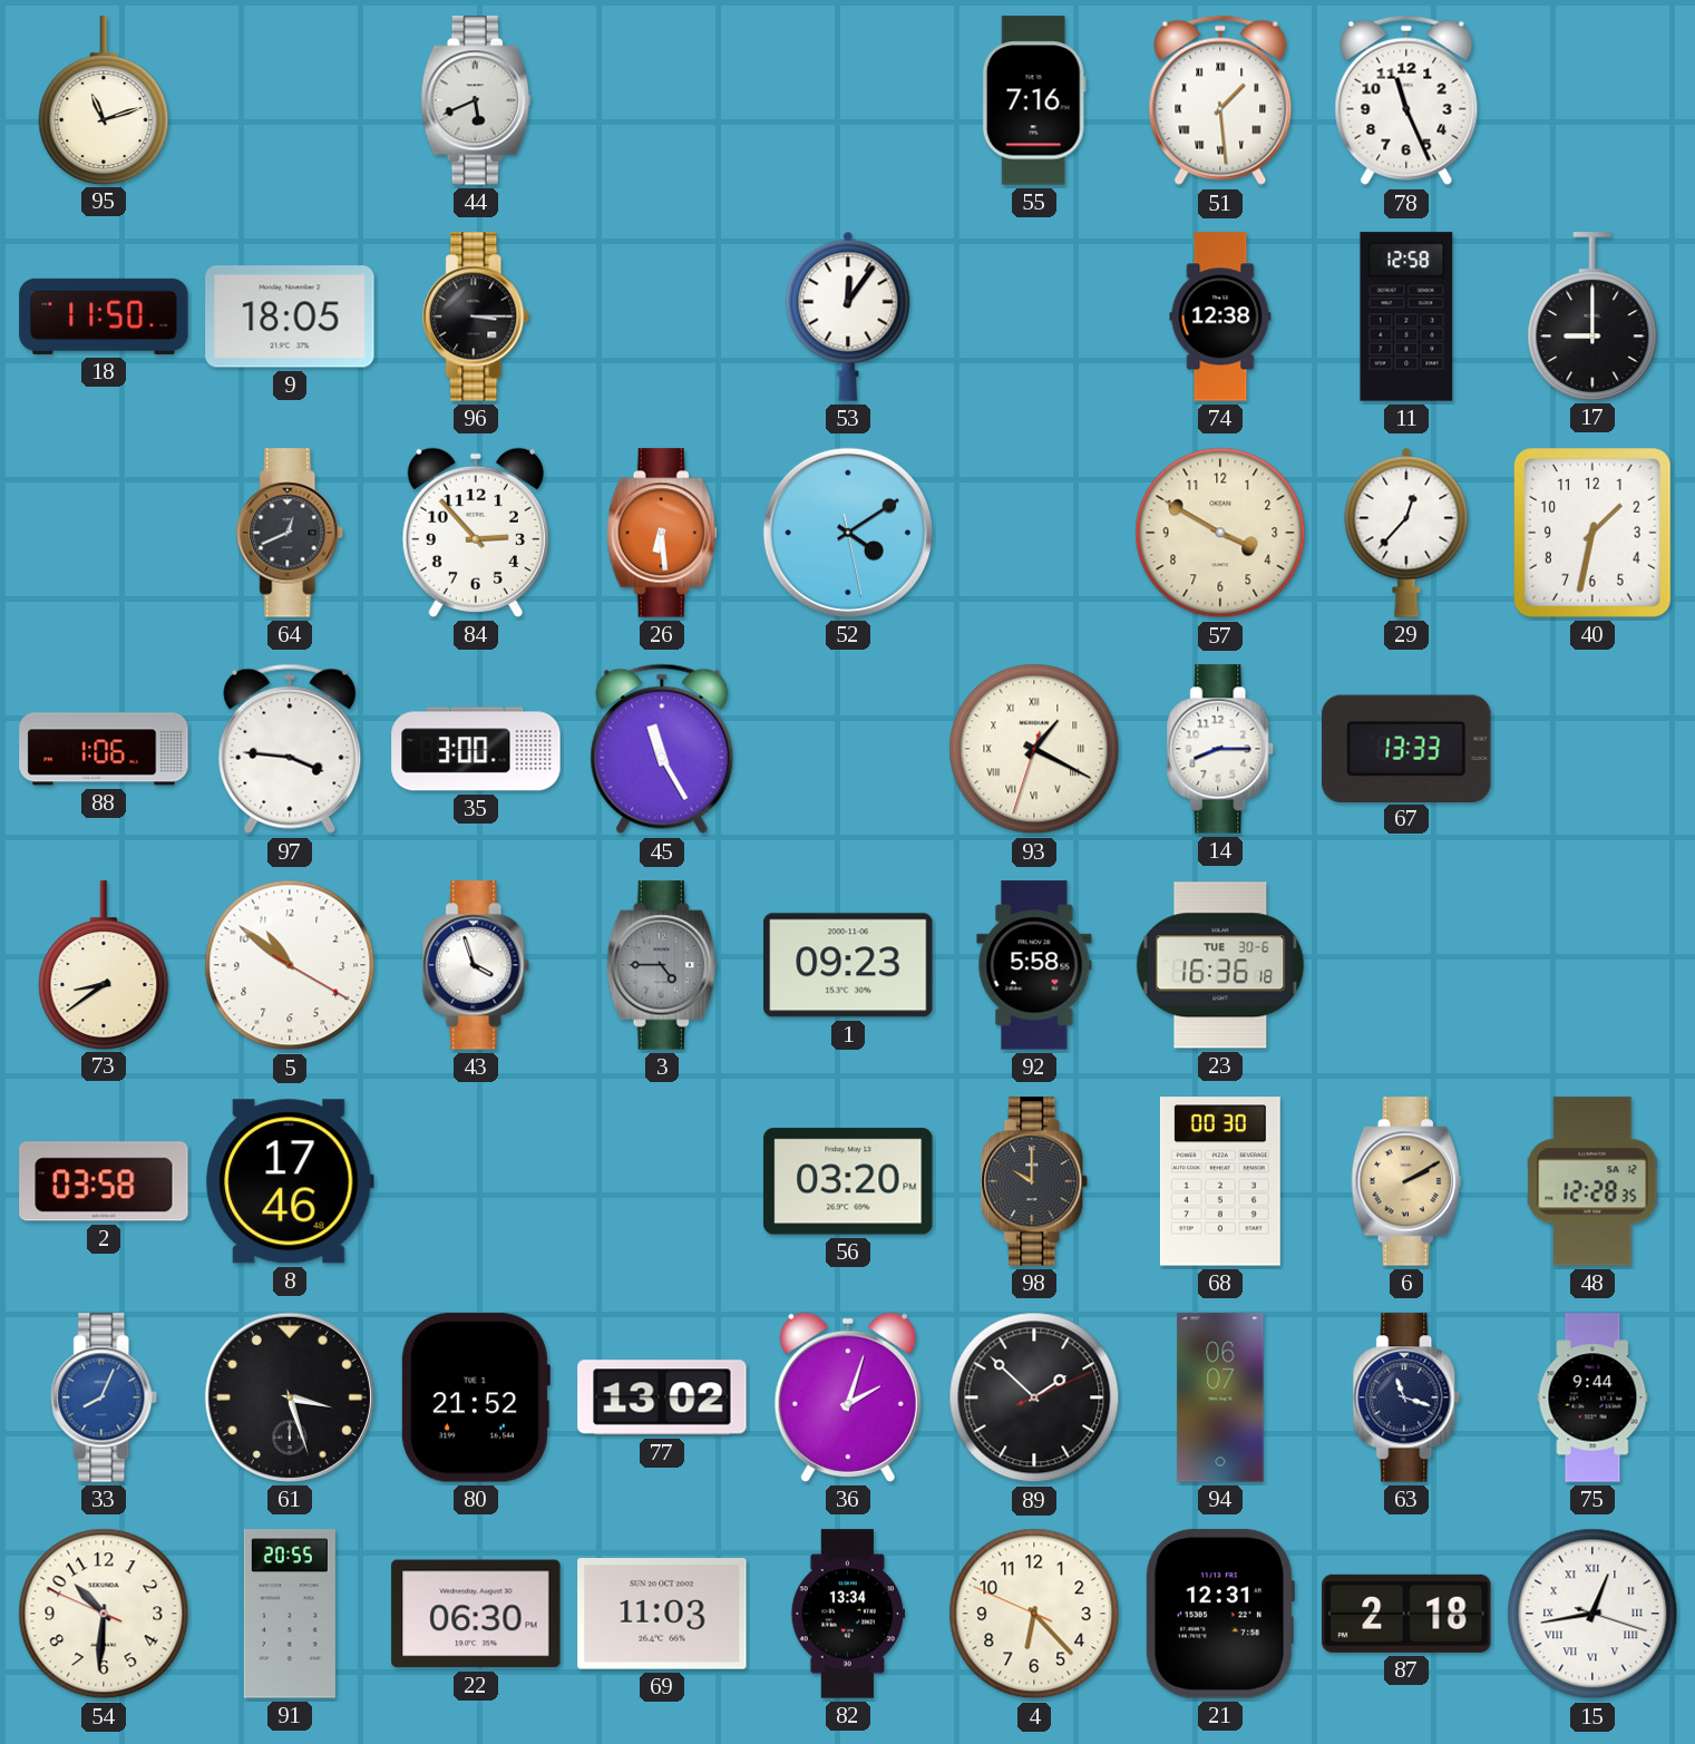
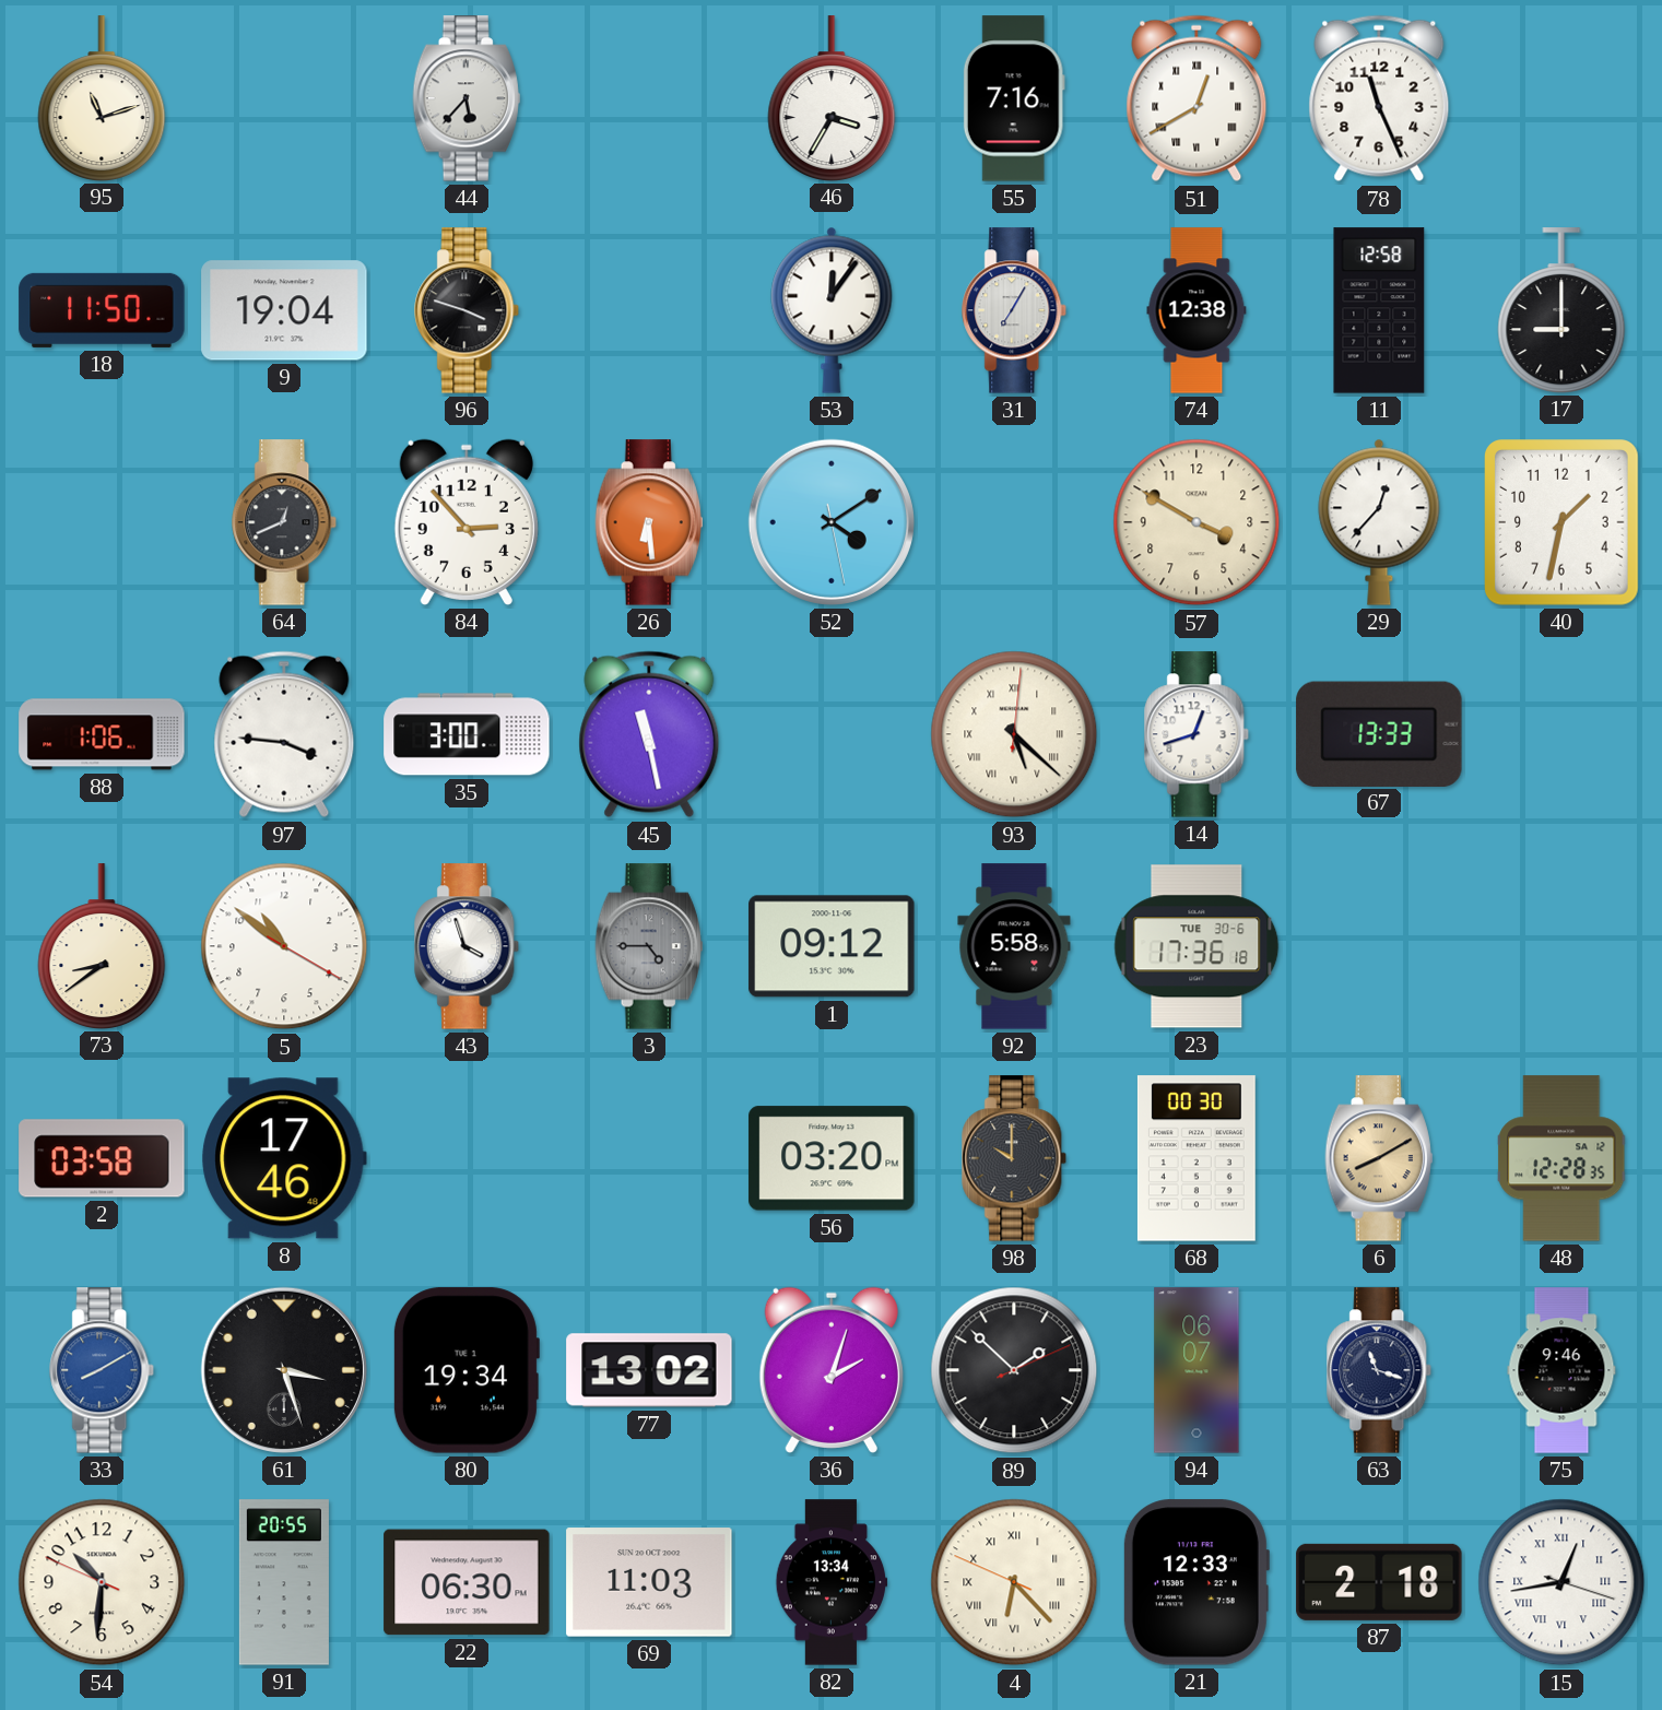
44: 5:41 -> 5:37
46: none -> 3:35
51: 1:29 -> 12:40
9: 18:05 -> 19:04
96: 3:15 -> 3:48
31: none -> 7:05
45: 11:25 -> 11:28
93: 1:19 -> 5:22
14: 8:15 -> 12:42
1: 09:23 -> 09:12
23: 16:36 -> 17:36
6: 2:10 -> 8:10
33: 8:04 -> 8:10
80: 21:52 -> 19:34
75: 9:44 -> 9:46
4 numerals: Arabic -> Roman
21: 12:31 -> 12:33
